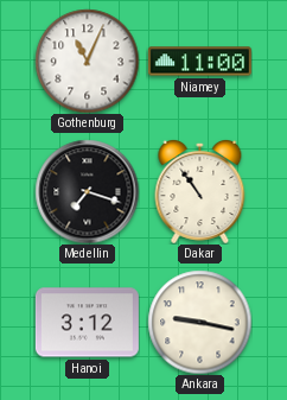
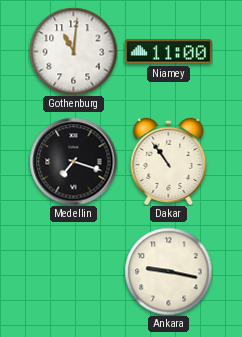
Gothenburg: 11:04 -> 11:01
Hanoi: 3:12 -> none
